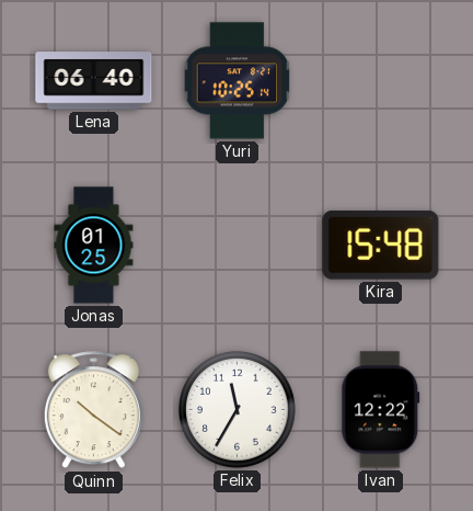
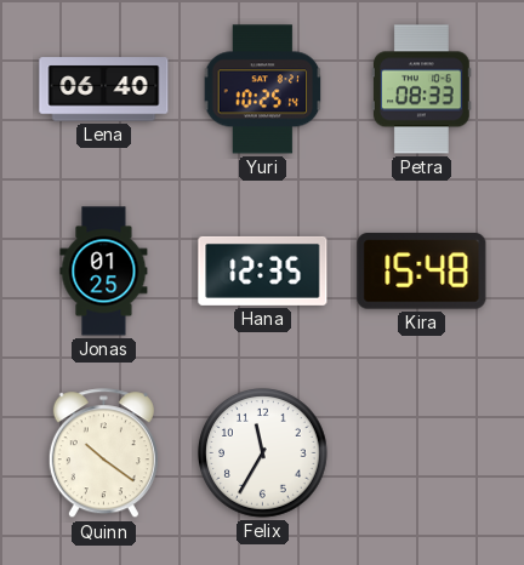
Petra: none -> 08:33
Hana: none -> 12:35
Ivan: 12:22 -> none
